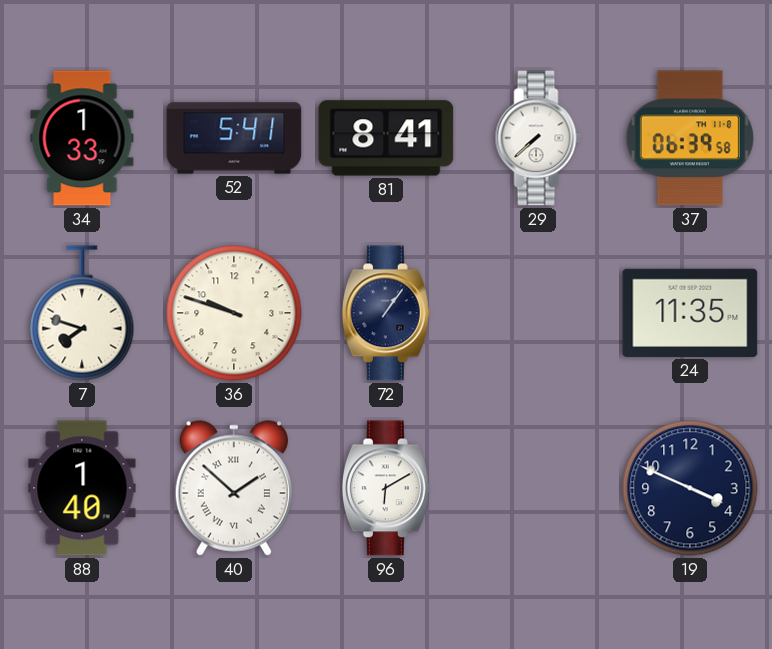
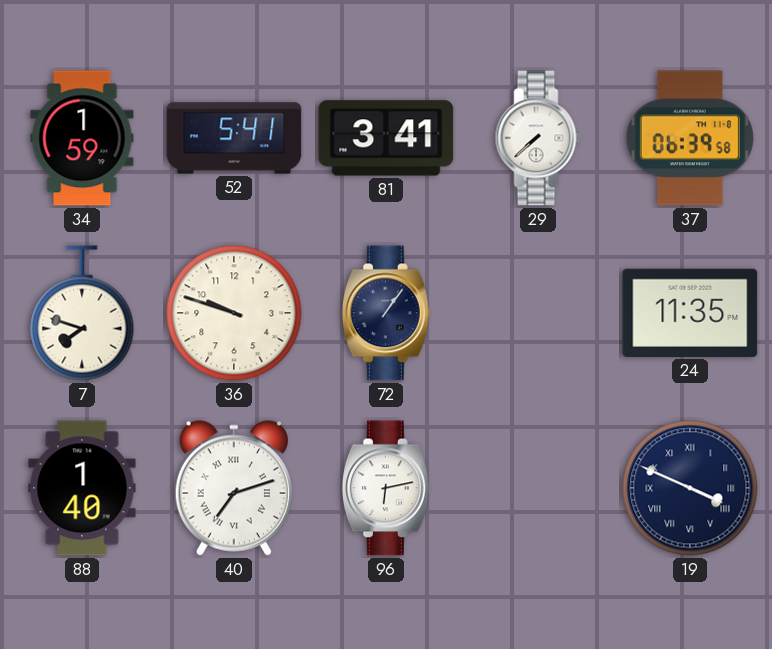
34: 1:33 -> 1:59
81: 8:41 -> 3:41
40: 1:52 -> 7:12
96: 6:10 -> 6:13
19 numerals: Arabic -> Roman
